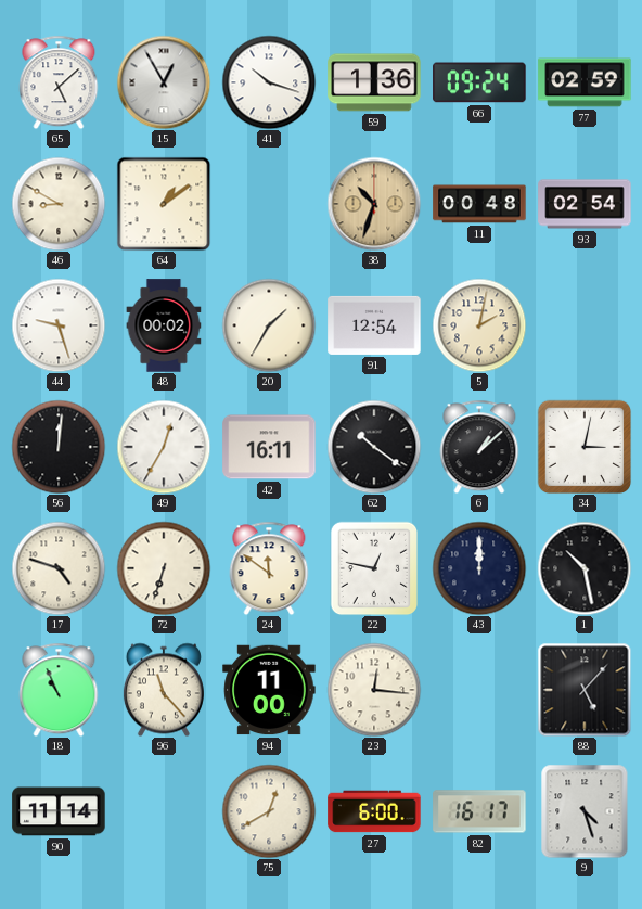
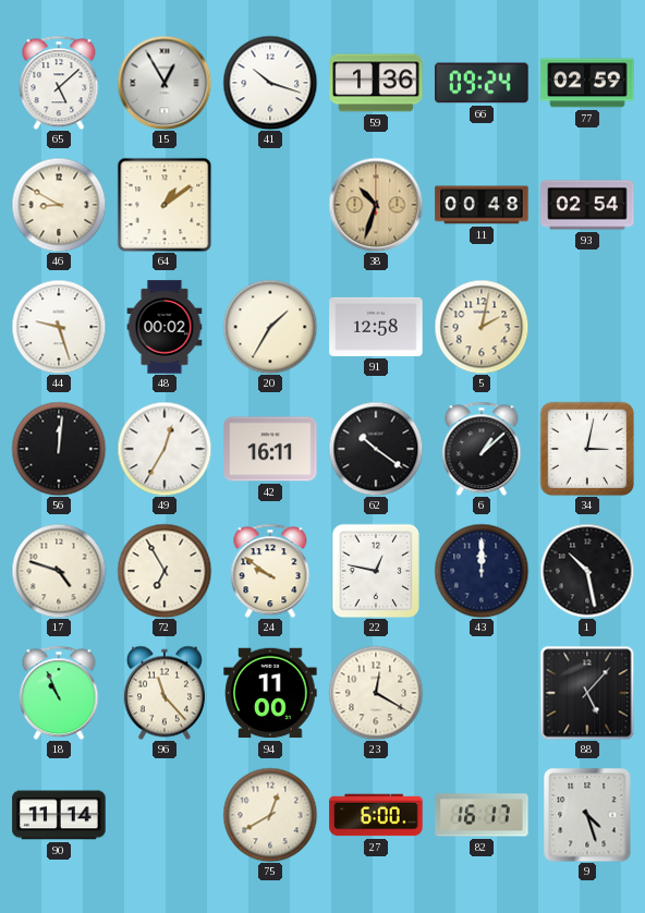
91: 12:54 -> 12:58
72: 6:33 -> 6:55
24: 11:51 -> 9:51
23: 12:16 -> 12:20
